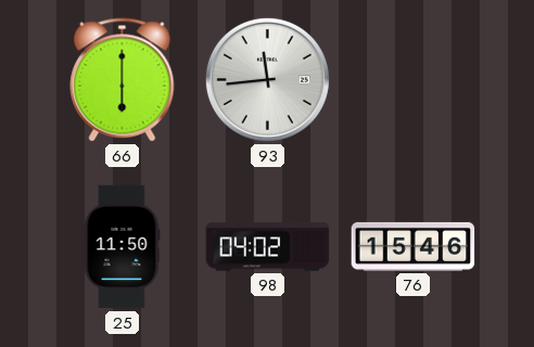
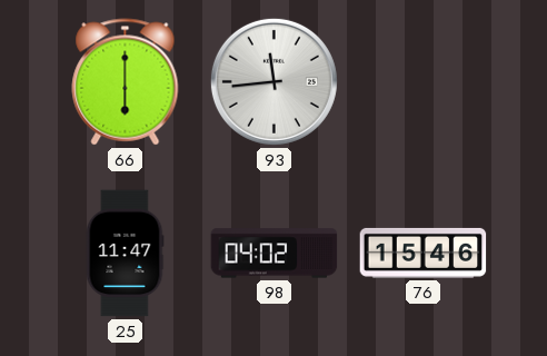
25: 11:50 -> 11:47
